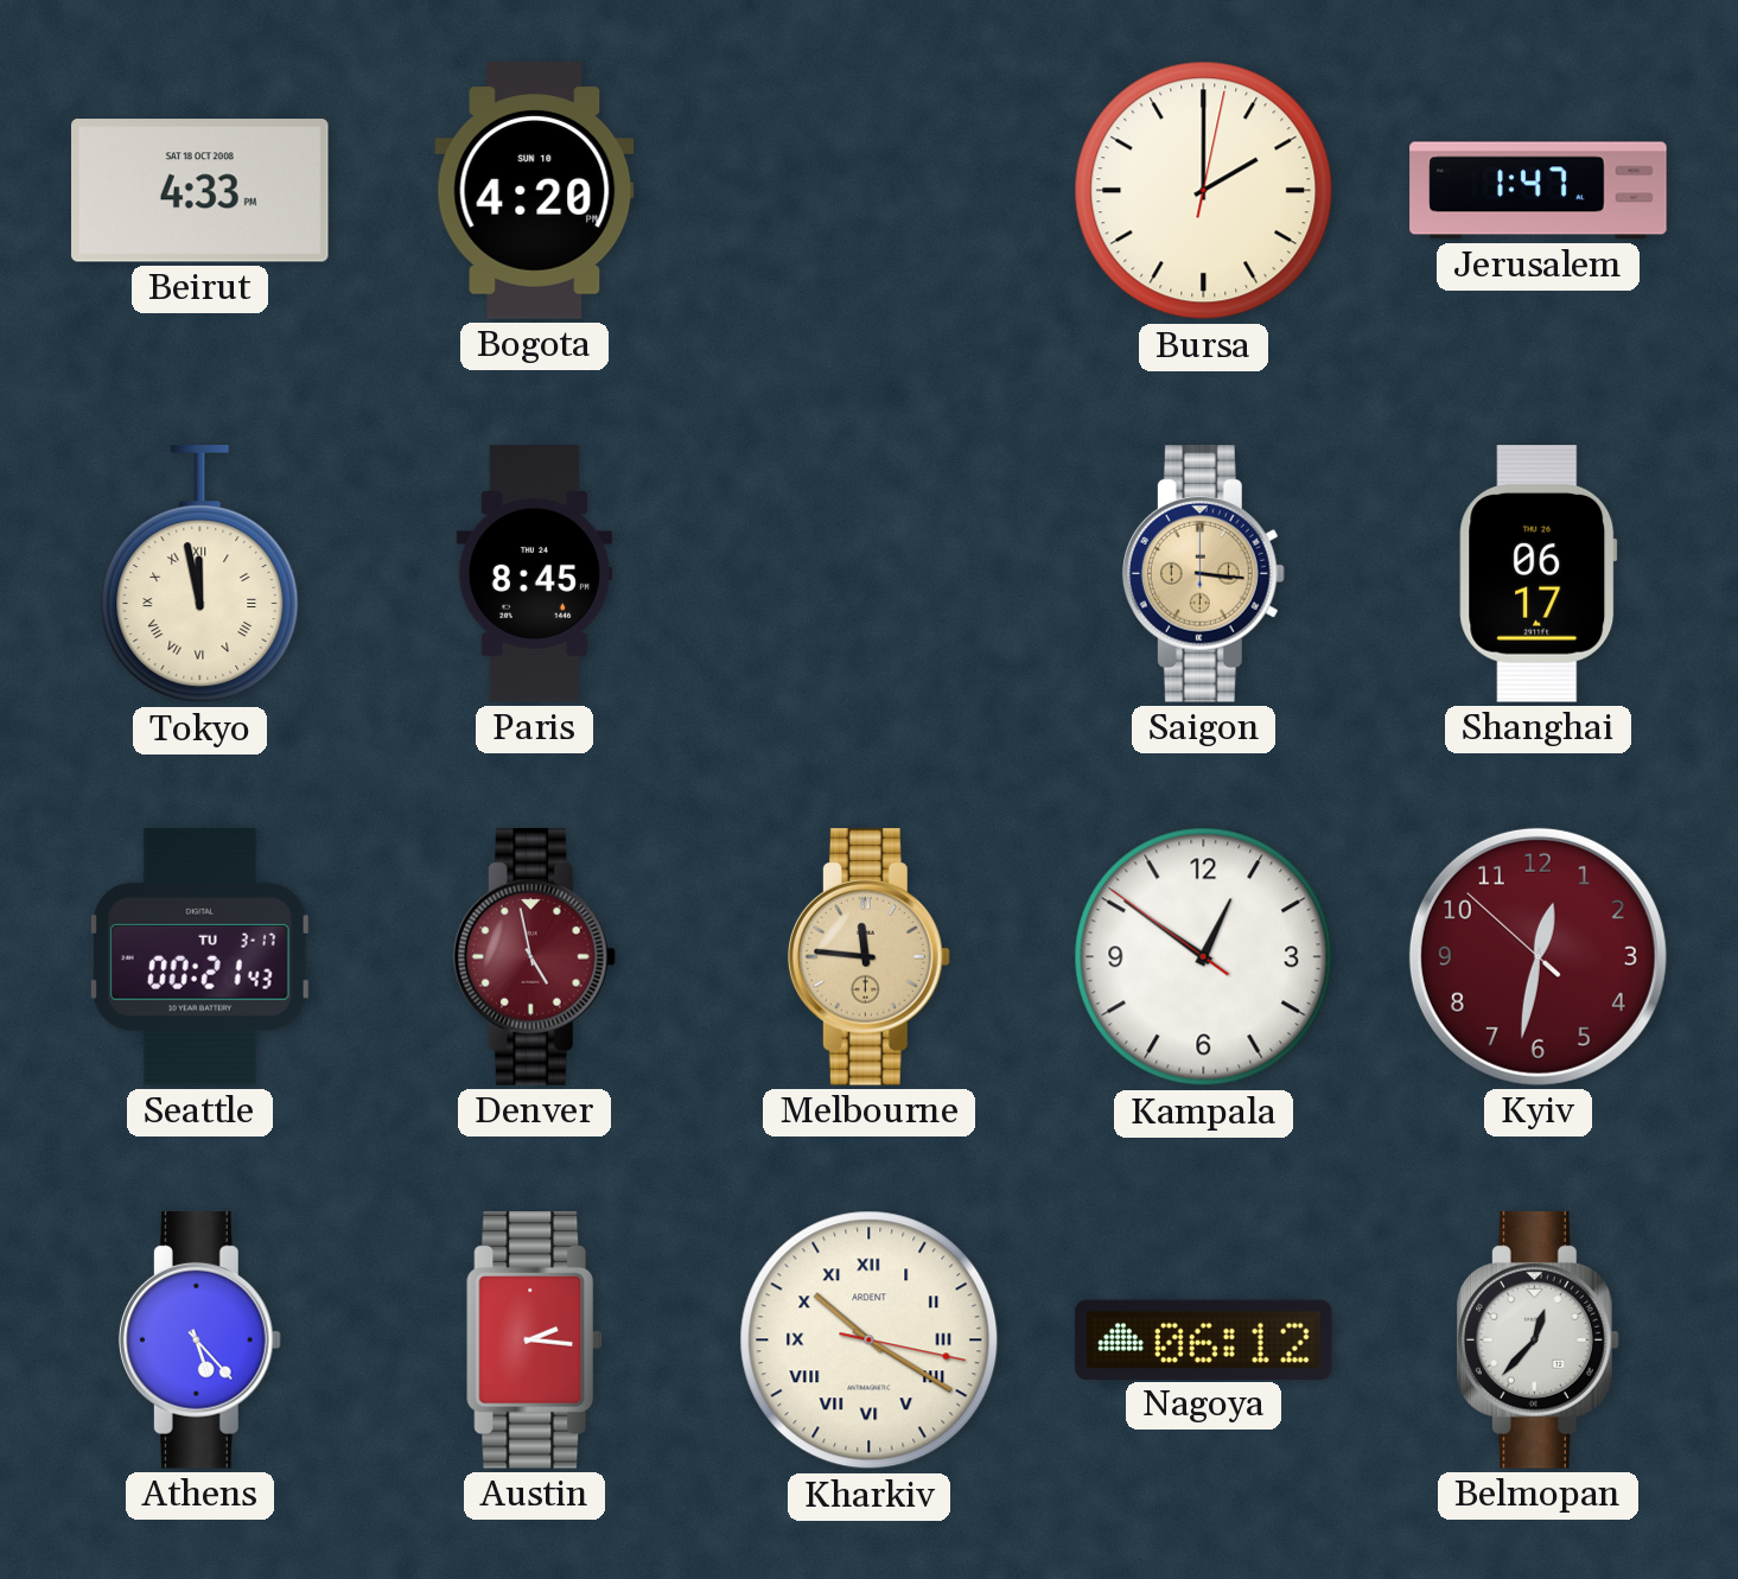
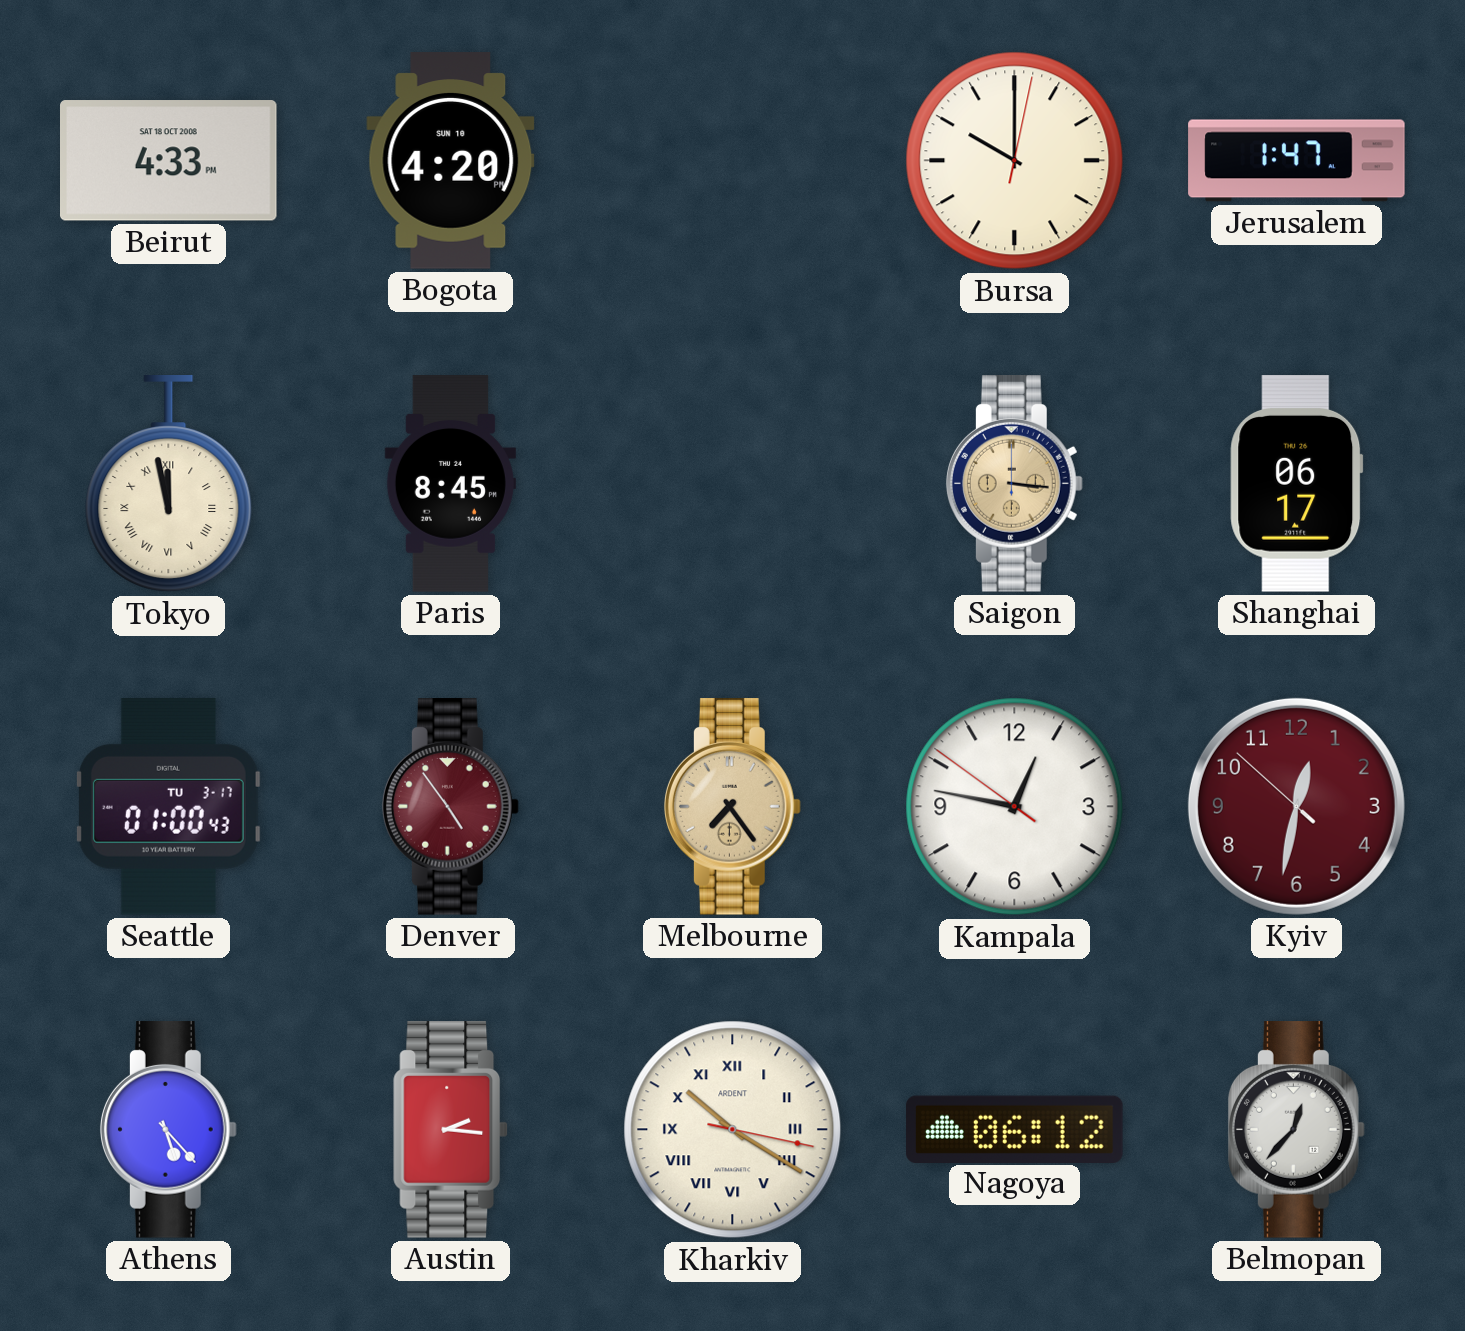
Bursa: 2:00 -> 10:00
Seattle: 00:21 -> 01:00
Denver: 4:58 -> 4:54
Melbourne: 11:46 -> 7:24
Kampala: 12:50 -> 12:46
